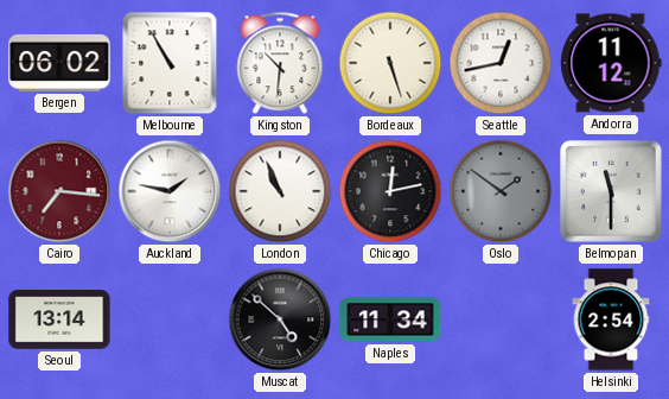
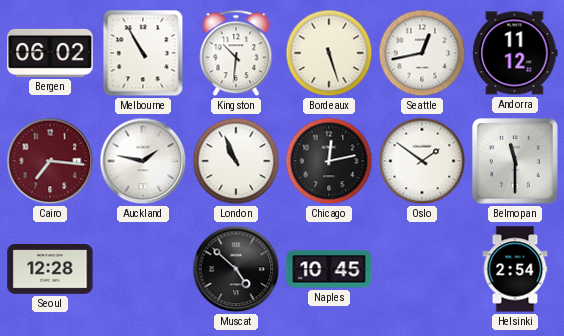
Oslo dial: grey -> white
Seoul: 13:14 -> 12:28
Naples: 11:34 -> 10:45
